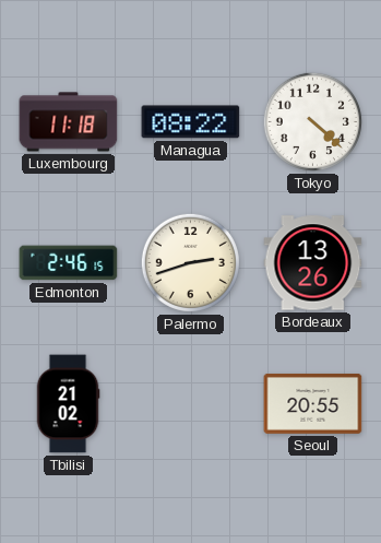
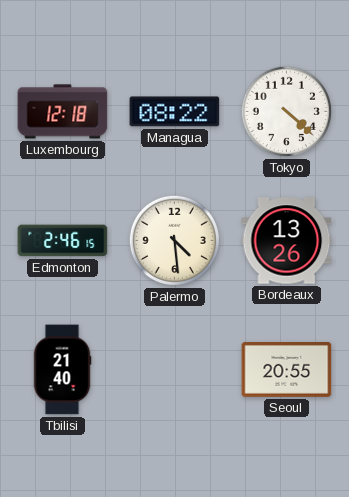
Luxembourg: 11:18 -> 12:18
Palermo: 2:42 -> 4:29
Tbilisi: 21:02 -> 21:40
